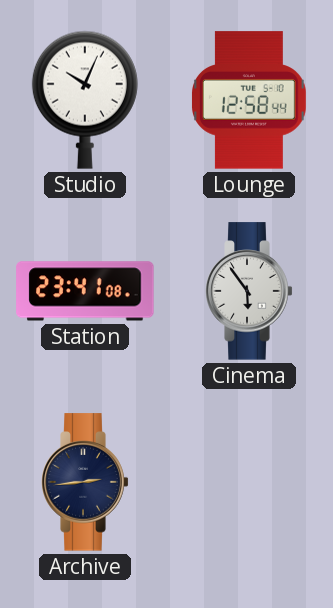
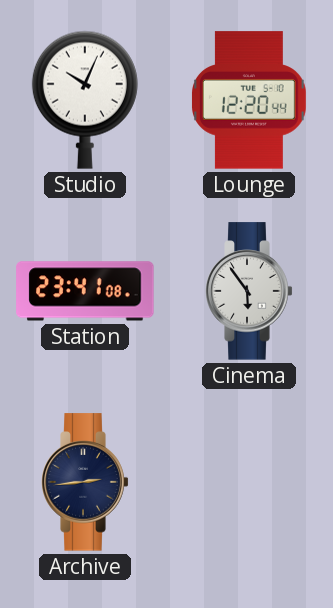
Lounge: 12:58 -> 12:20
